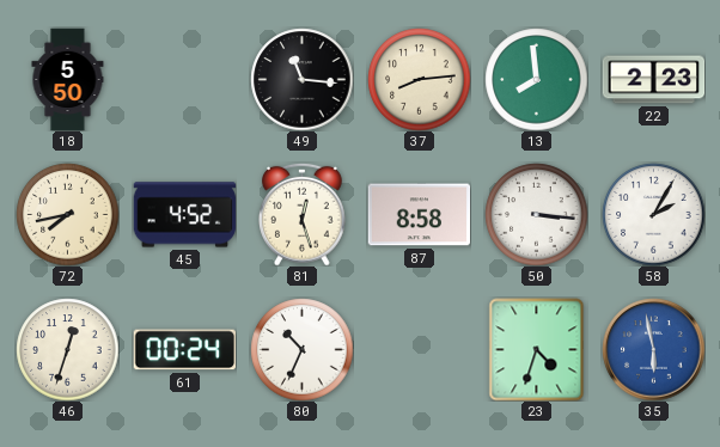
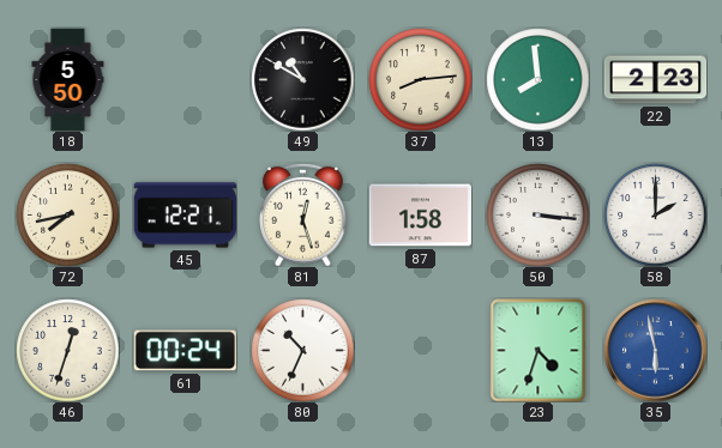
49: 11:16 -> 10:50
45: 4:52 -> 12:21
87: 8:58 -> 1:58
58: 2:05 -> 2:00
